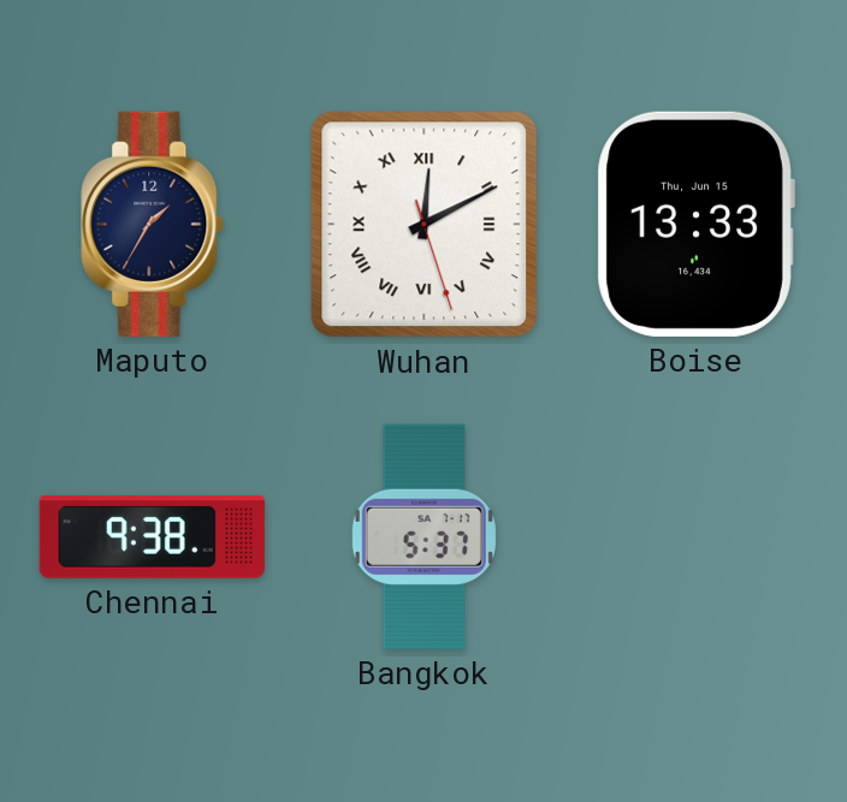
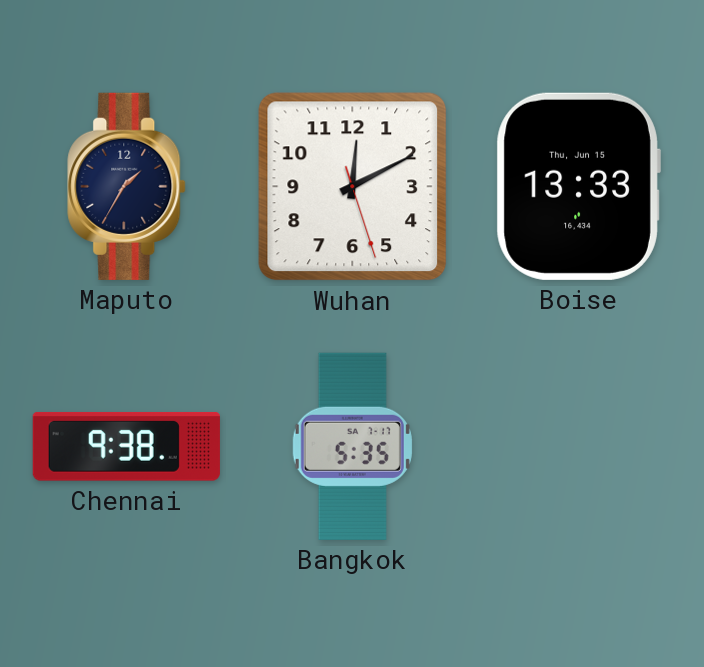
Wuhan numerals: Roman -> Arabic
Bangkok: 5:37 -> 5:35
